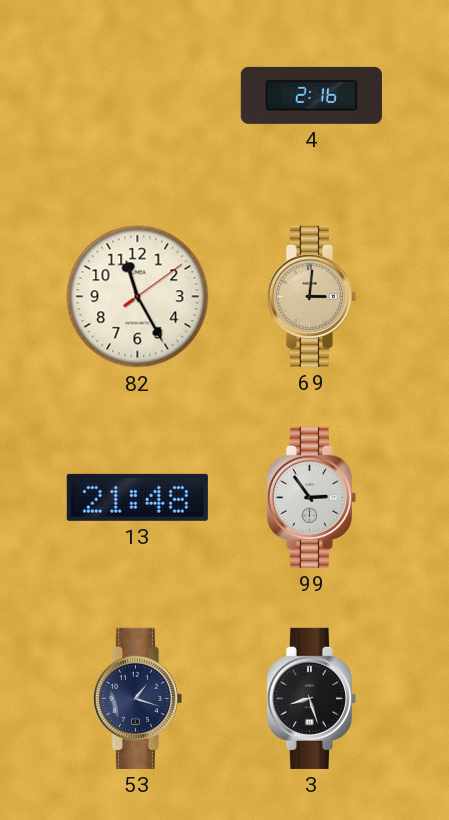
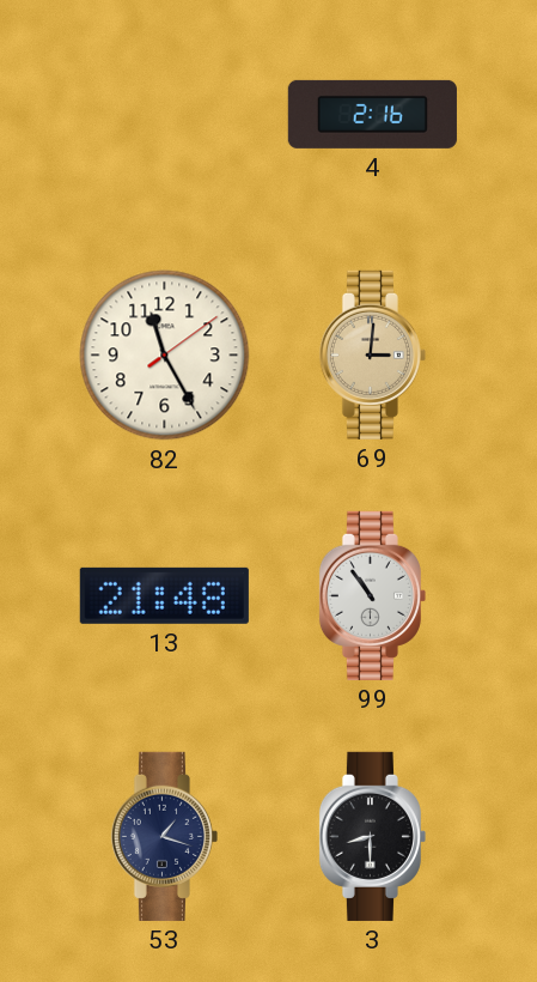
99: 2:54 -> 10:54
3: 8:27 -> 8:30
